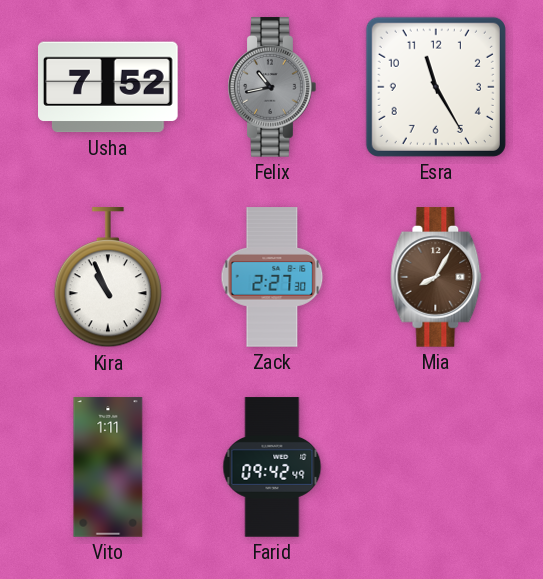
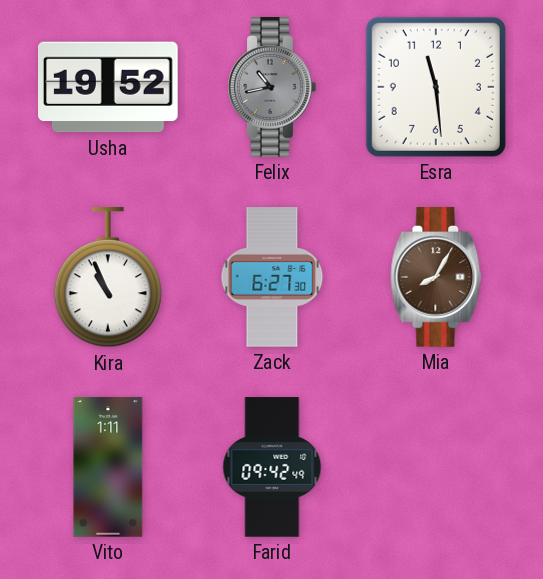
Usha: 7:52 -> 19:52
Esra: 11:25 -> 11:29
Zack: 2:27 -> 6:27
